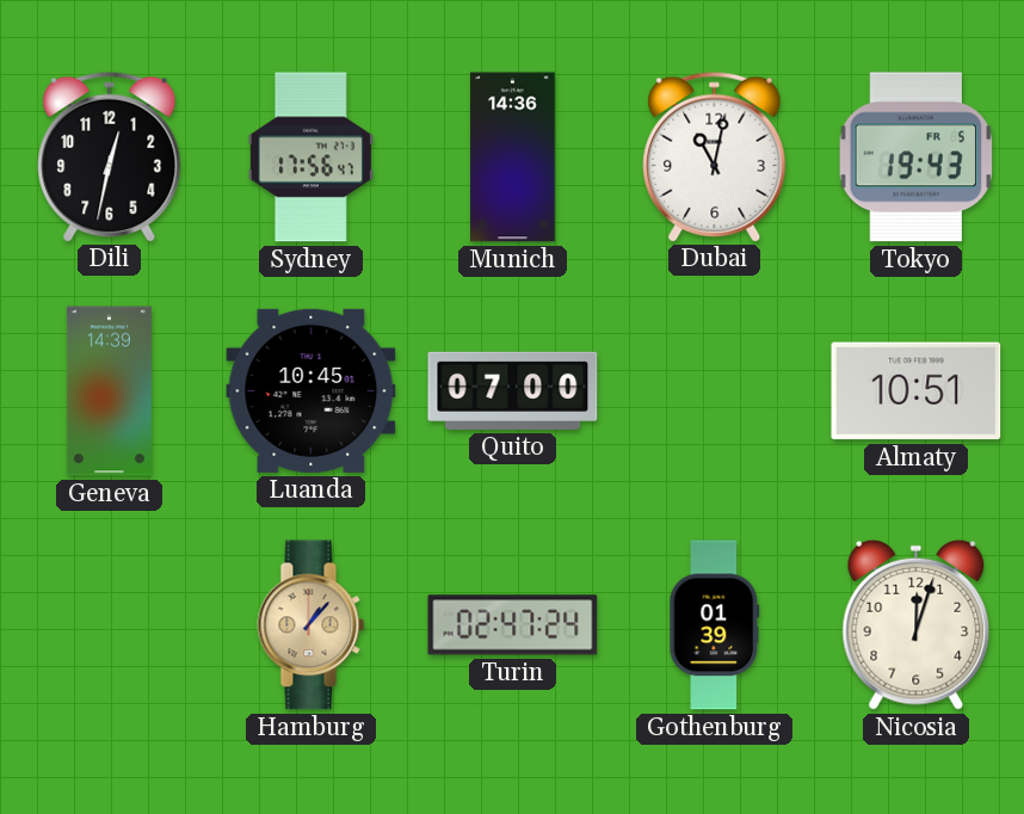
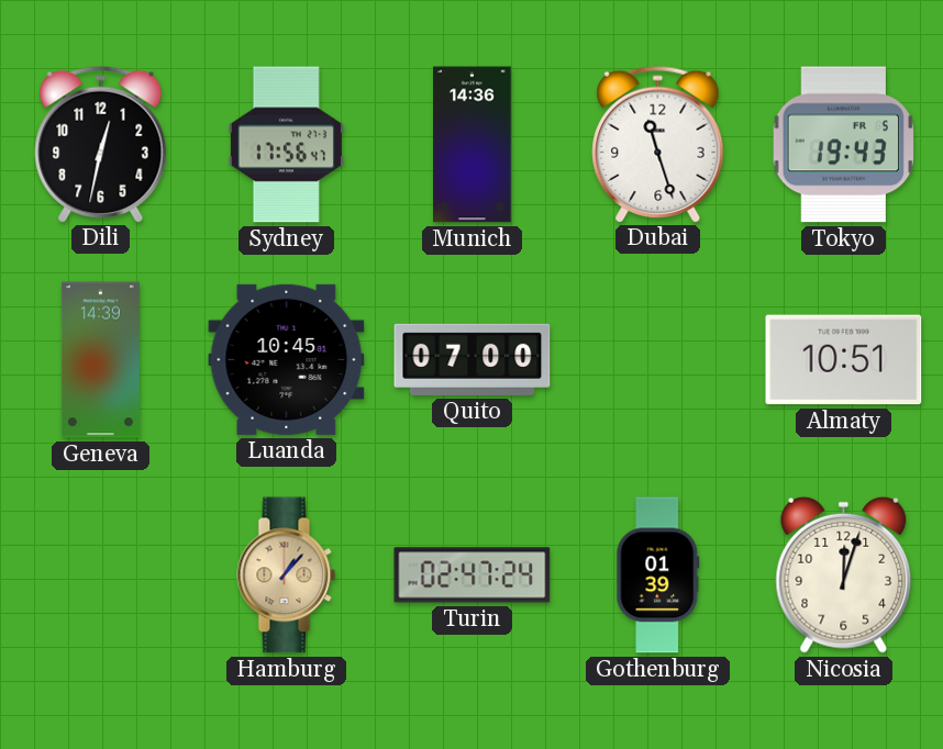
Dubai: 11:02 -> 11:27
